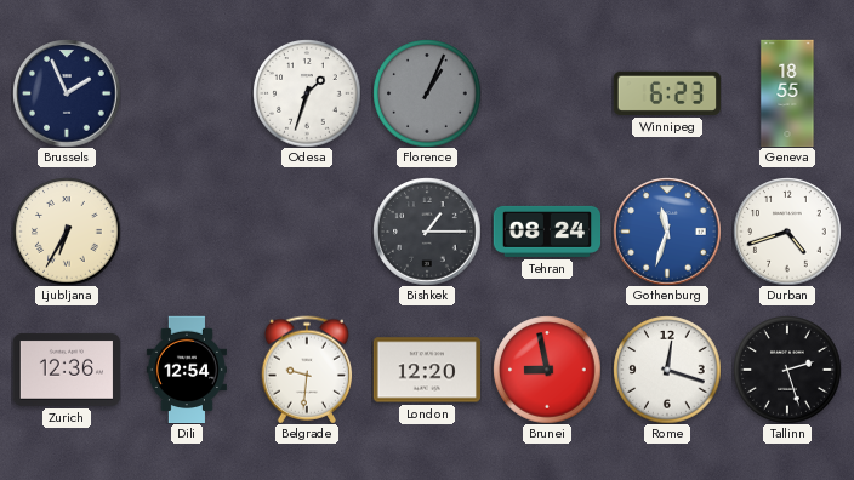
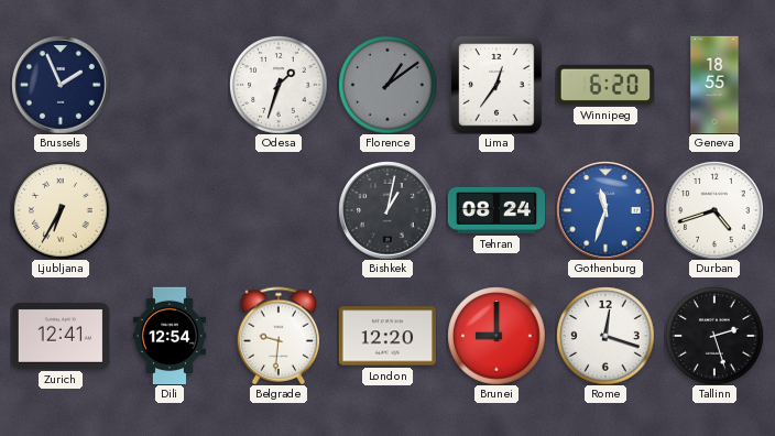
Florence: 1:04 -> 1:09
Lima: none -> 12:36
Winnipeg: 6:23 -> 6:20
Bishkek: 1:15 -> 1:02
Zurich: 12:36 -> 12:41
Brunei: 8:58 -> 9:00
